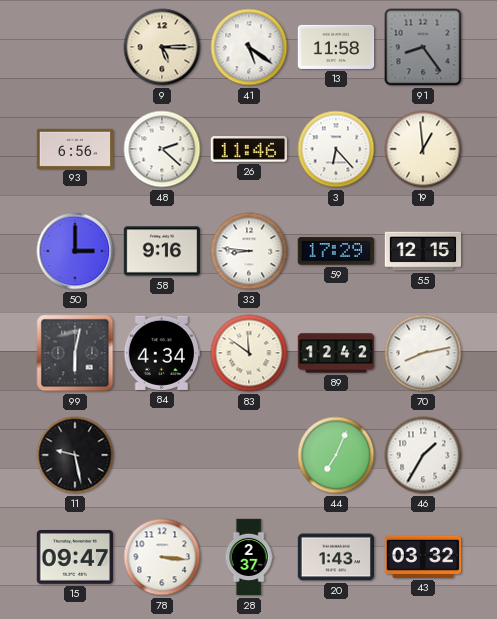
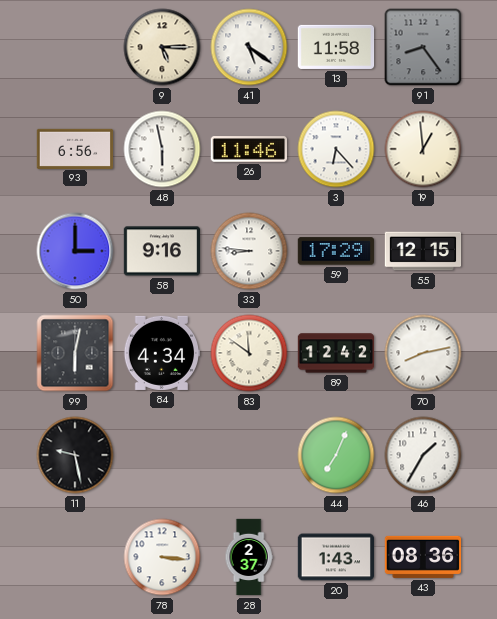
48: 2:22 -> 5:58
15: 09:47 -> none
43: 03:32 -> 08:36
